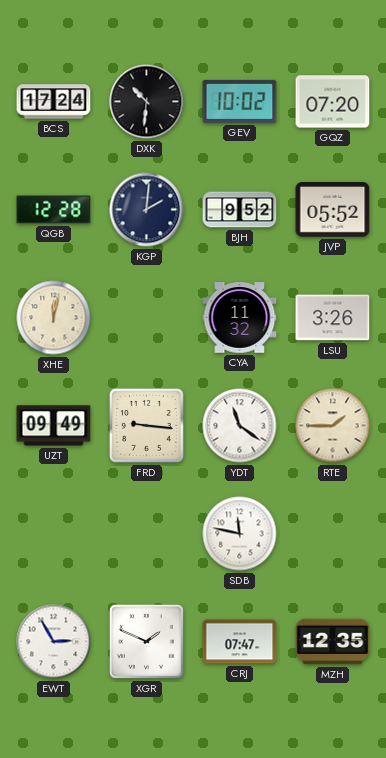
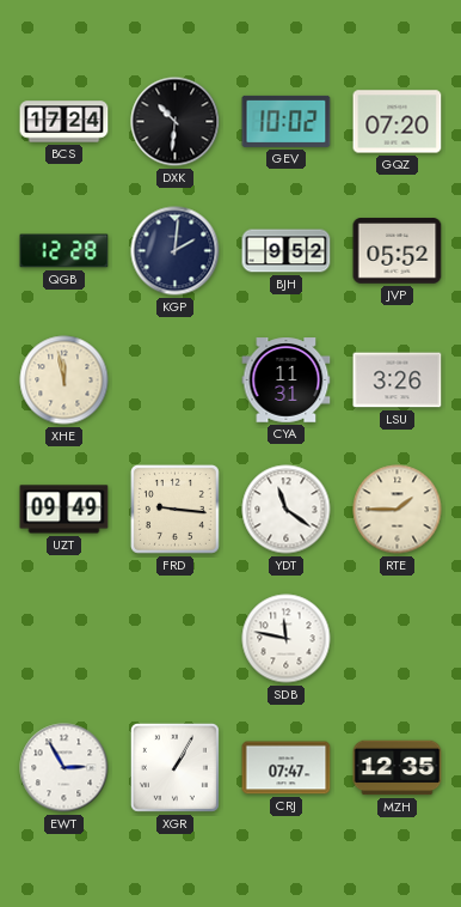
XHE: 12:02 -> 11:58
CYA: 11:32 -> 11:31
XGR: 1:49 -> 1:05
